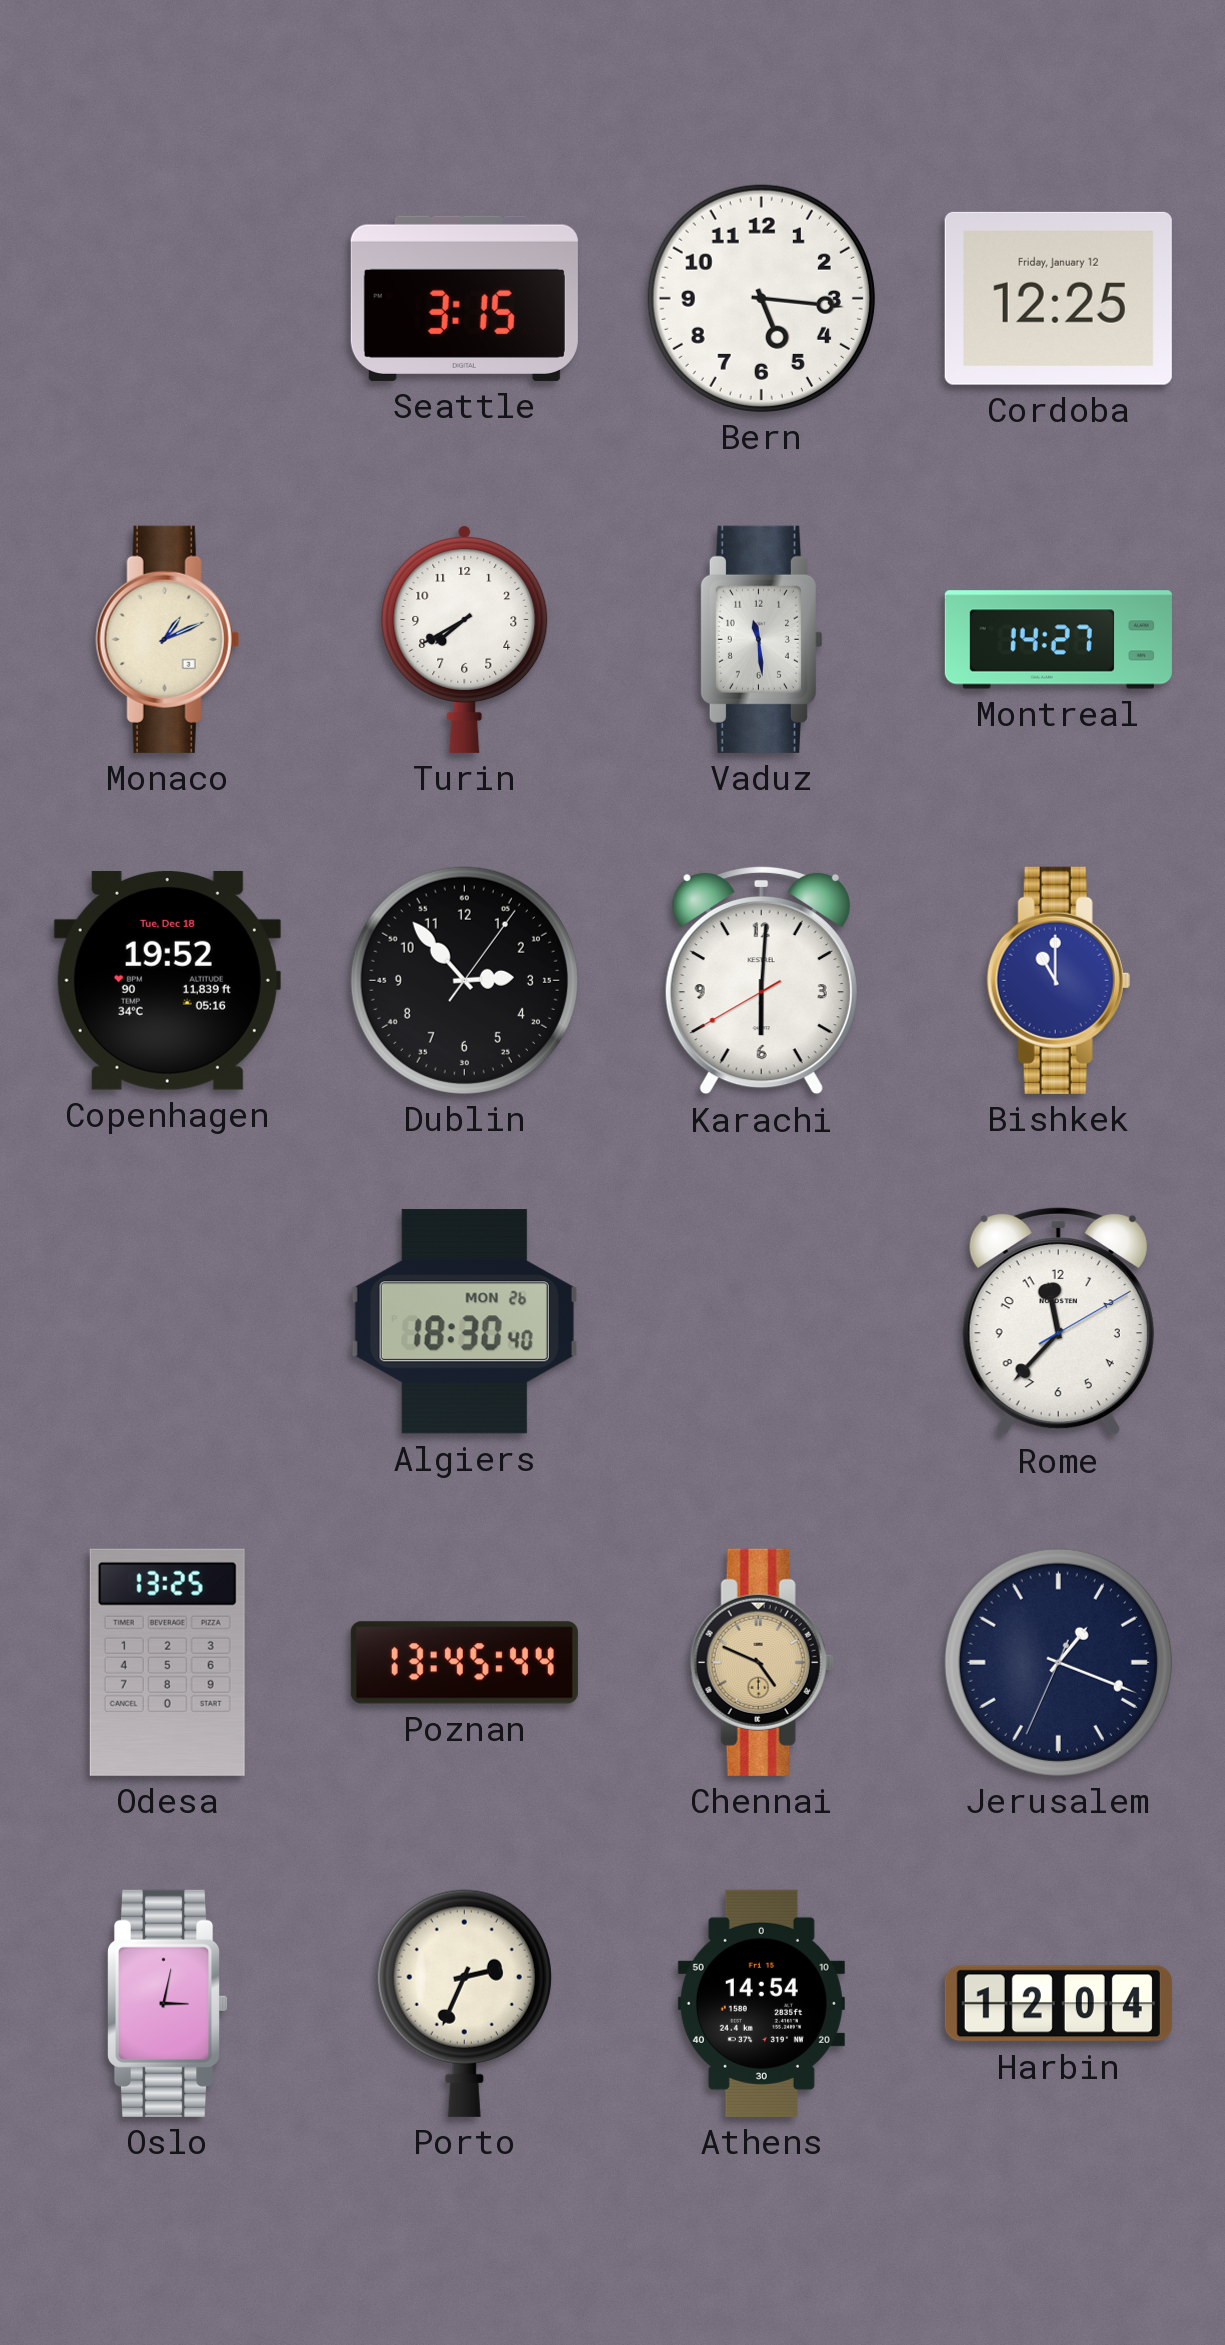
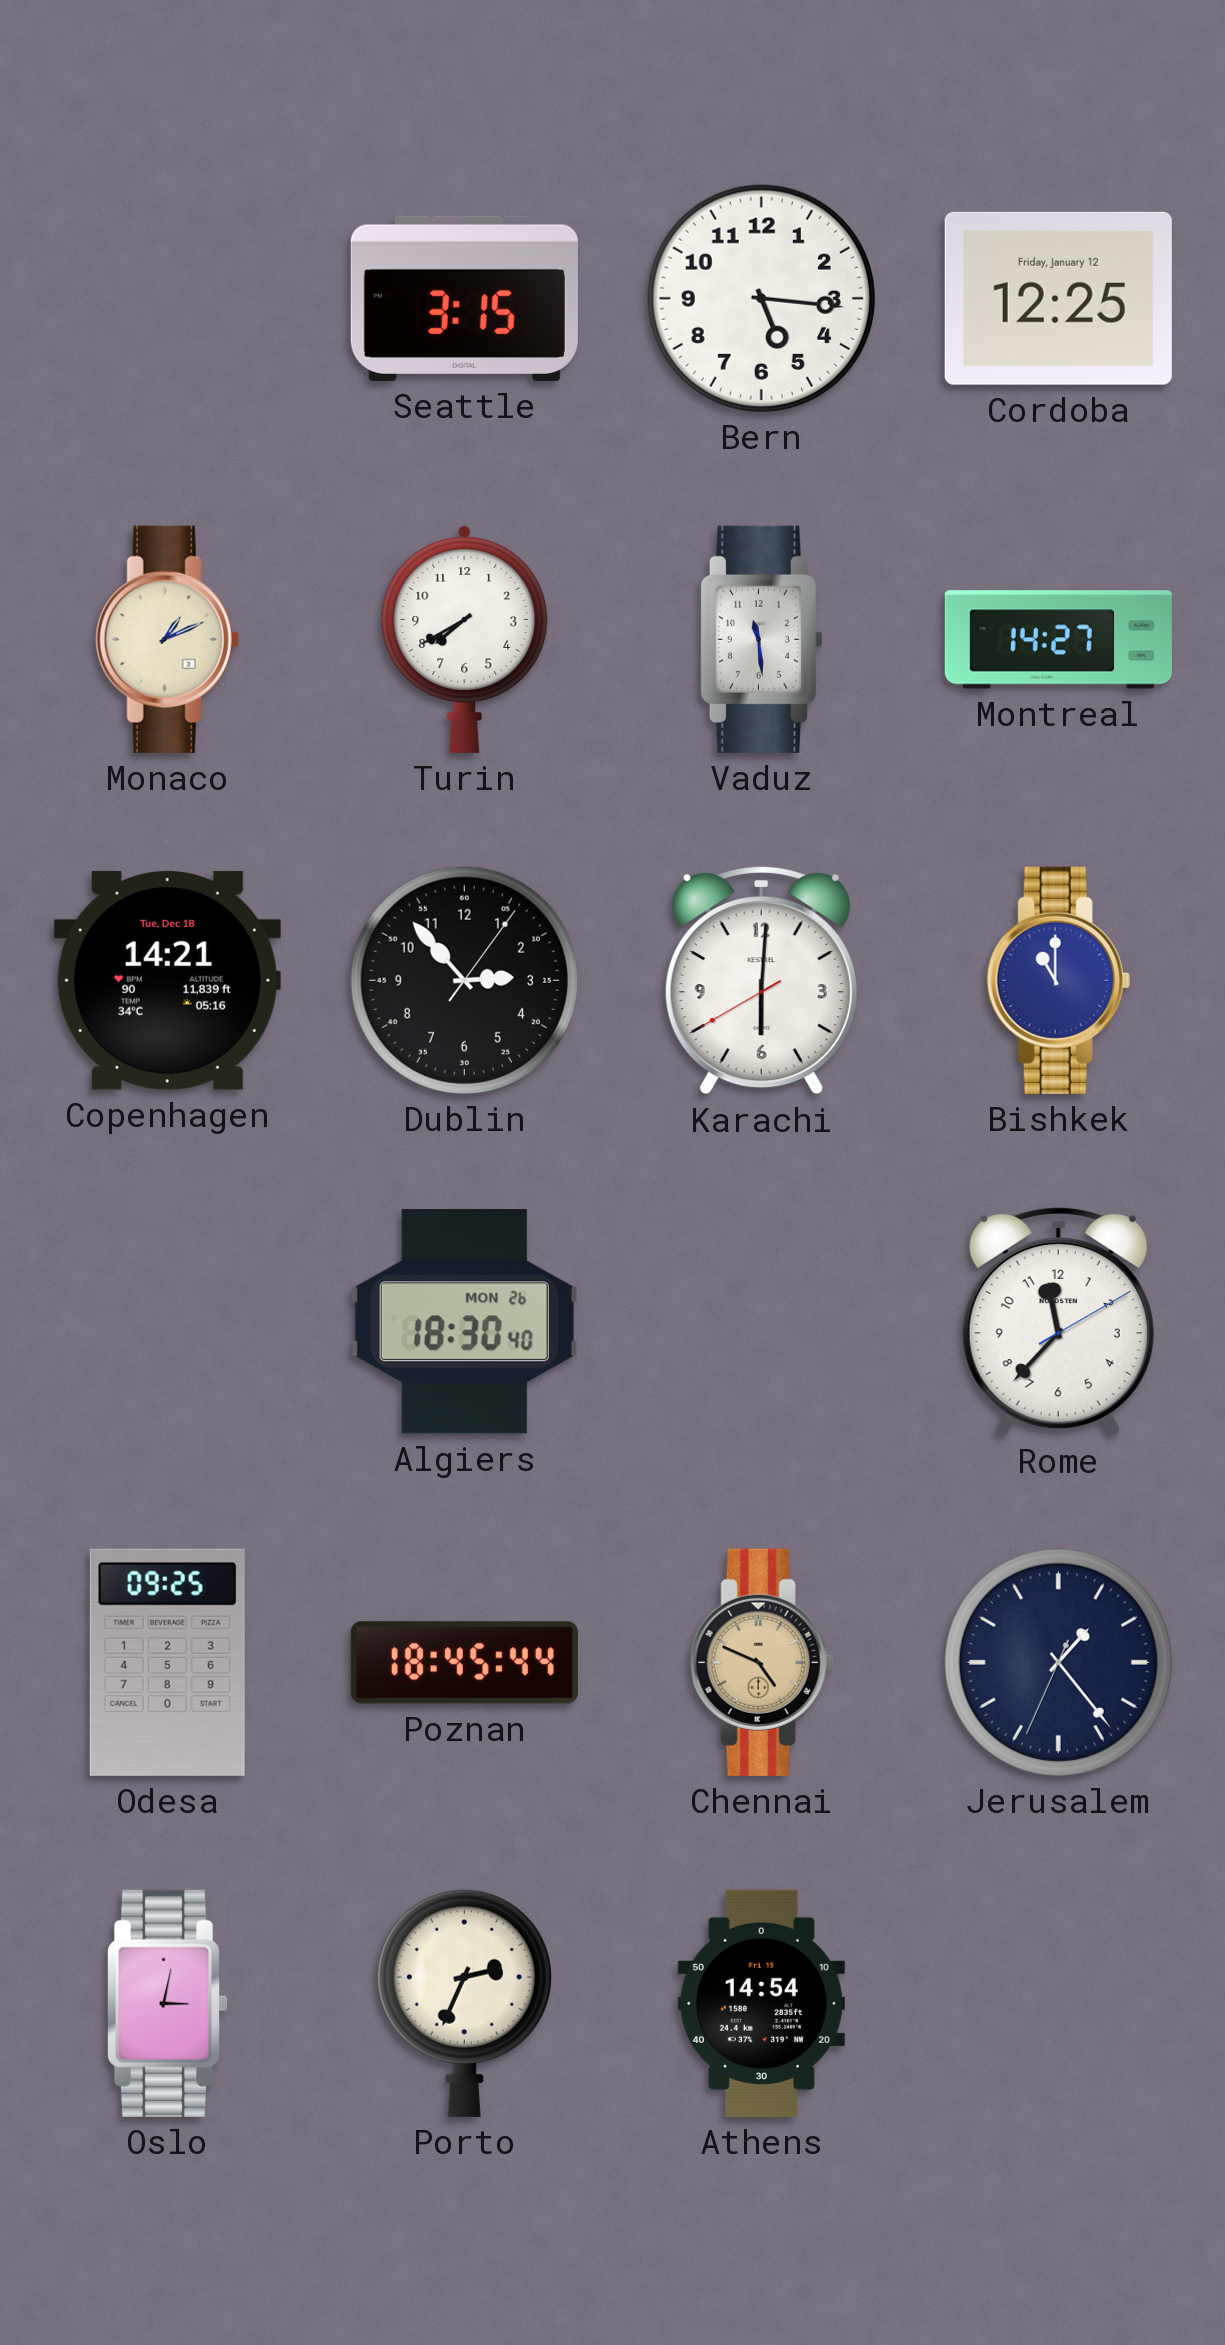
Copenhagen: 19:52 -> 14:21
Odesa: 13:25 -> 09:25
Poznan: 13:45 -> 18:45
Jerusalem: 1:18 -> 1:23
Harbin: 12:04 -> none
